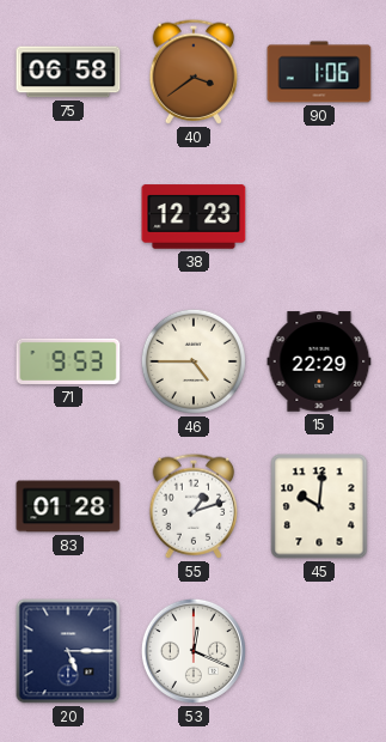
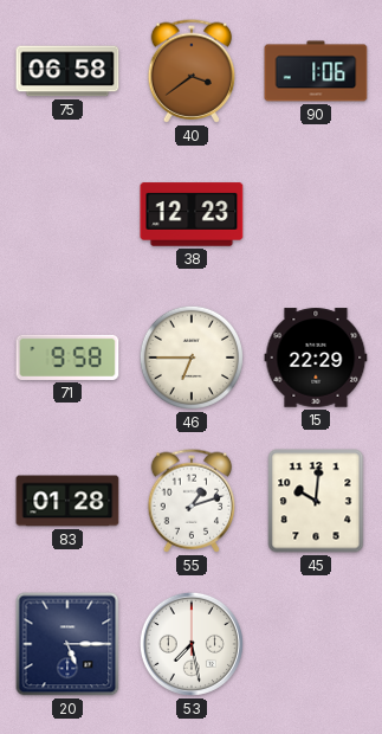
71: 9:53 -> 9:58
46: 4:45 -> 6:45
53: 12:19 -> 7:28
